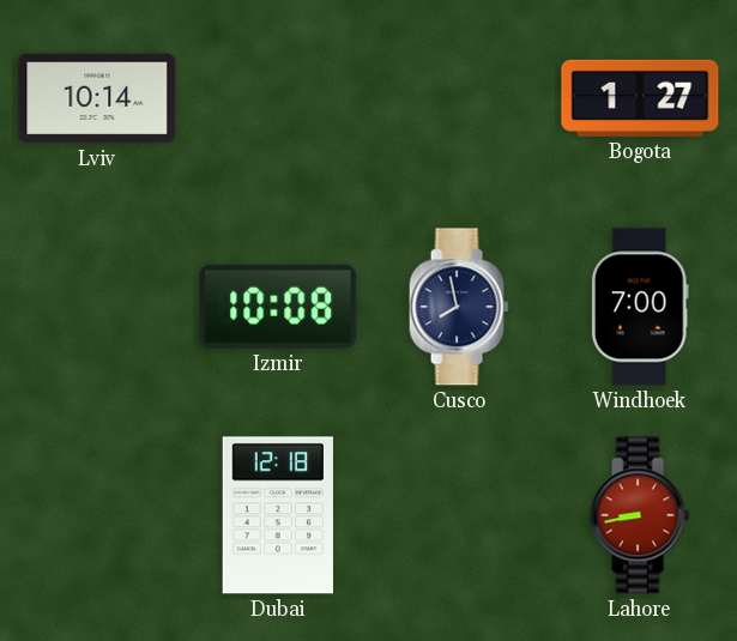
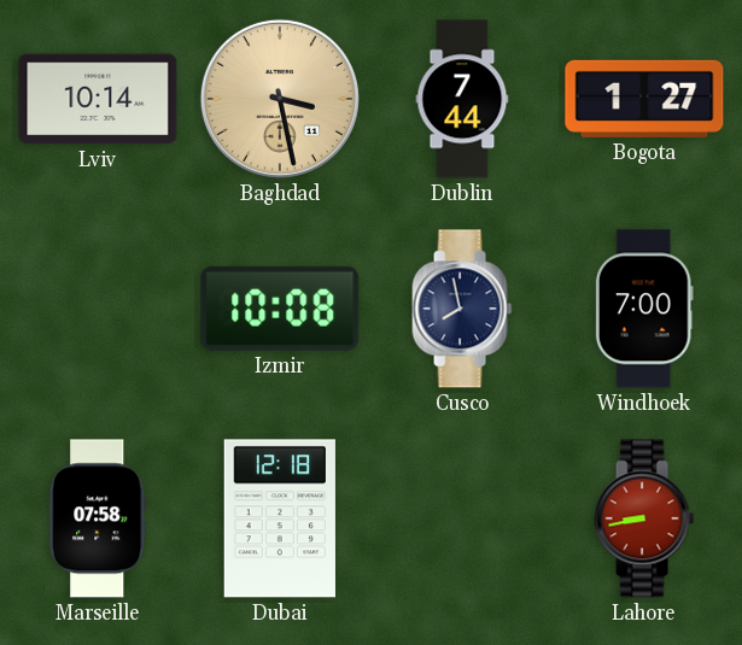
Baghdad: none -> 3:28
Dublin: none -> 7:44
Marseille: none -> 07:58
